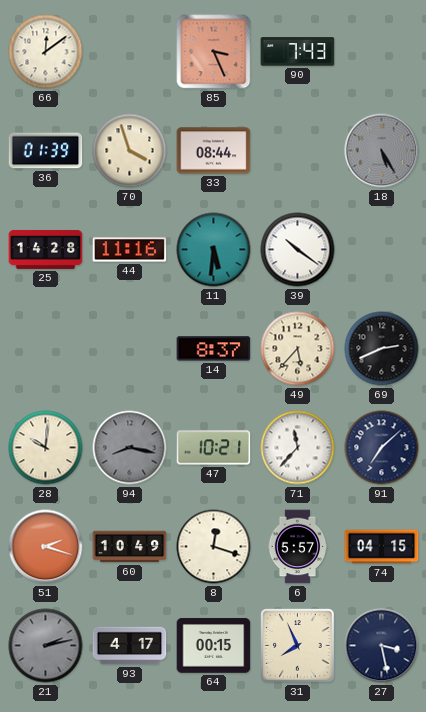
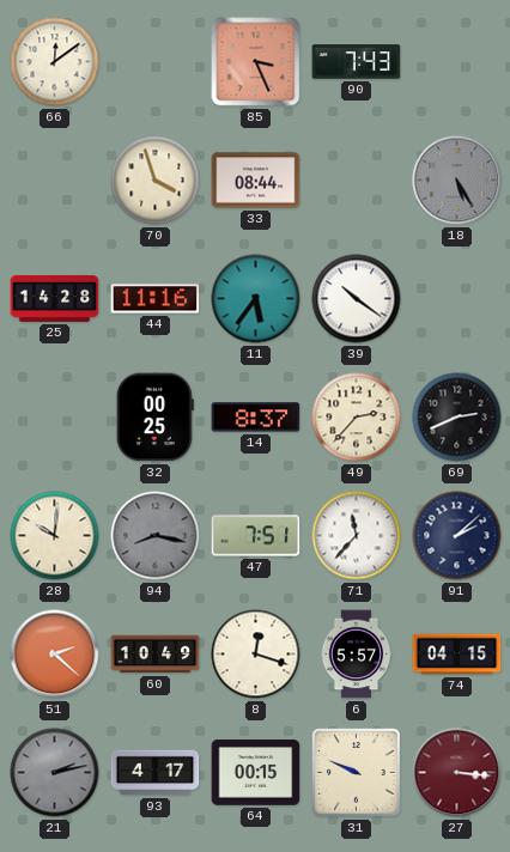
36: 01:39 -> none
11: 5:31 -> 5:36
32: none -> 00:25
49: 5:37 -> 2:37
47: 10:21 -> 7:51
91: 7:08 -> 2:08
51: 2:18 -> 2:22
31: 7:56 -> 9:49
27: 3:28 -> 3:16
27 dial: navy -> burgundy
